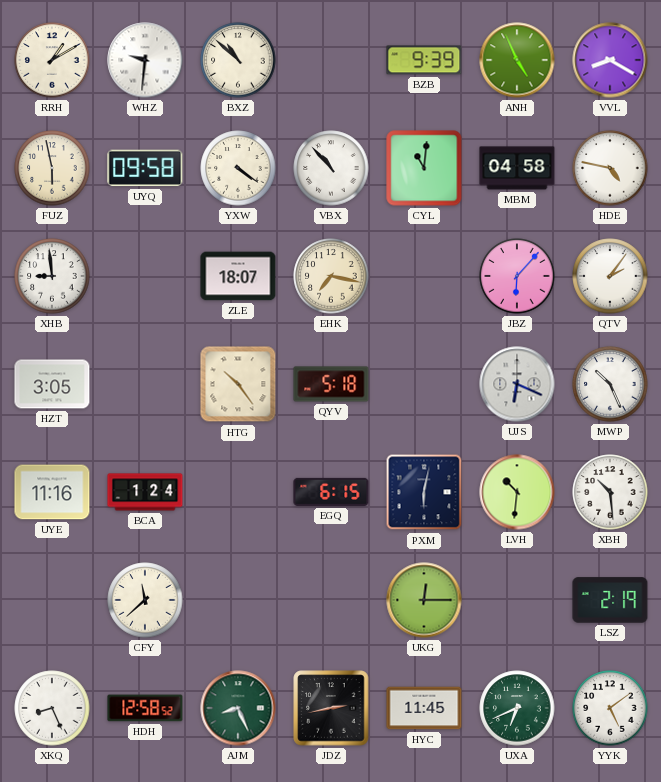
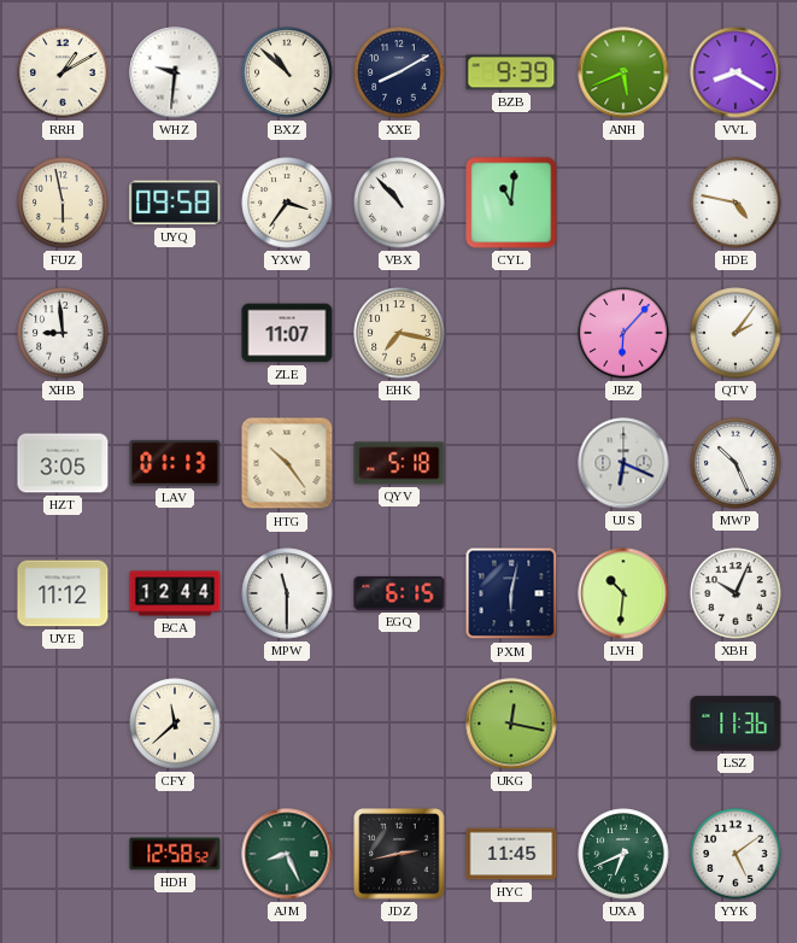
XXE: none -> 8:10
ANH: 4:56 -> 5:41
YXW: 4:21 -> 3:36
MBM: 04:58 -> none
ZLE: 18:07 -> 11:07
LAV: none -> 01:13
UYE: 11:16 -> 11:12
BCA: 1:24 -> 12:44
MPW: none -> 11:30
XBH: 10:29 -> 10:04
UKG: 12:15 -> 12:17
LSZ: 2:19 -> 11:36
XKQ: 8:26 -> none
